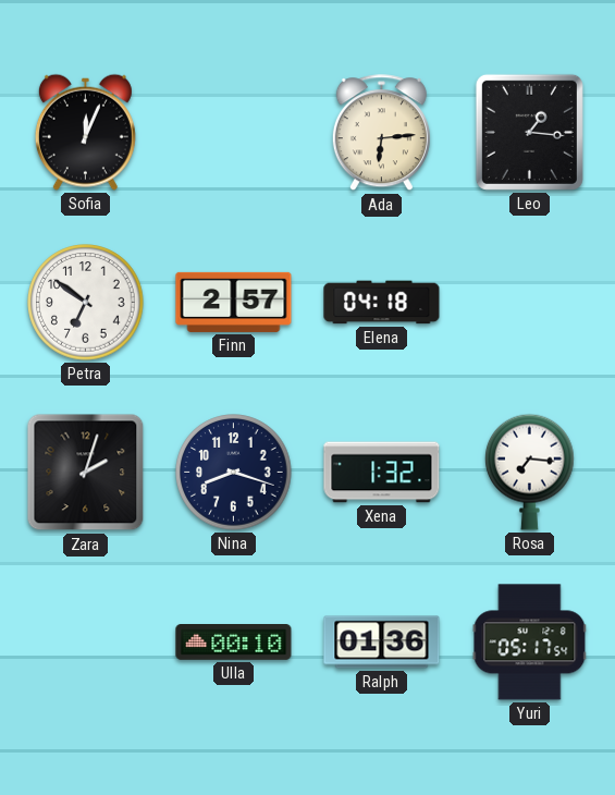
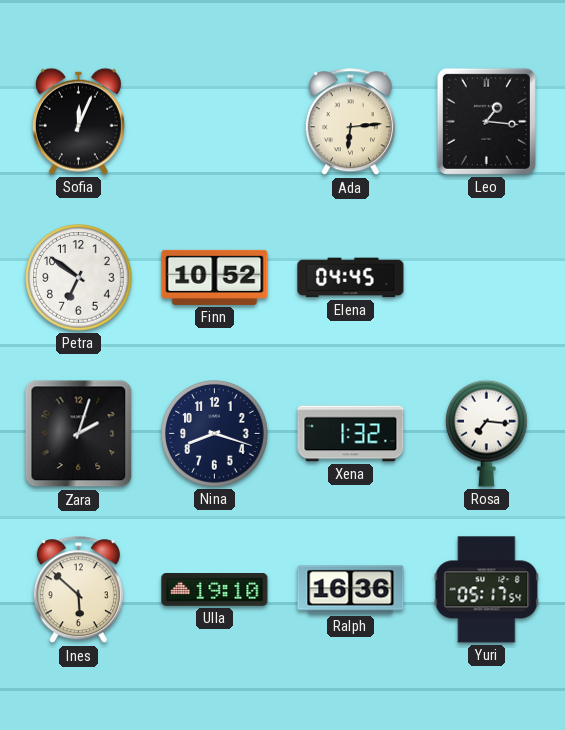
Finn: 2:57 -> 10:52
Elena: 04:18 -> 04:45
Ines: none -> 5:52
Ulla: 00:10 -> 19:10
Ralph: 01:36 -> 16:36
